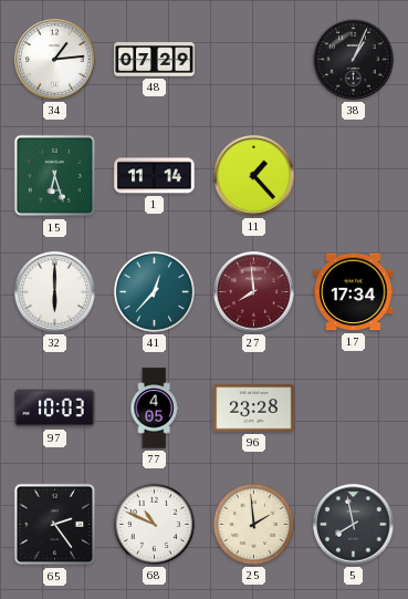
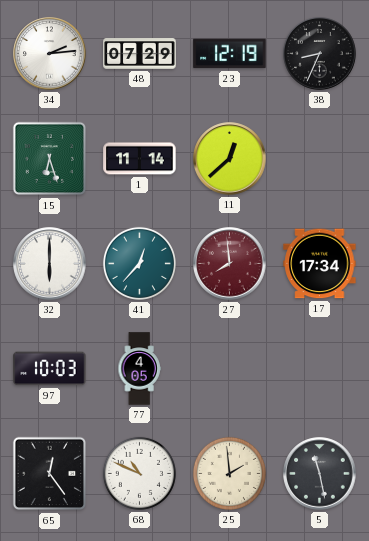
34: 1:14 -> 2:14
23: none -> 12:19
38: 1:04 -> 8:34
11: 1:23 -> 12:38
96: 23:28 -> none
65: 2:24 -> 12:24
5: 7:58 -> 11:28
